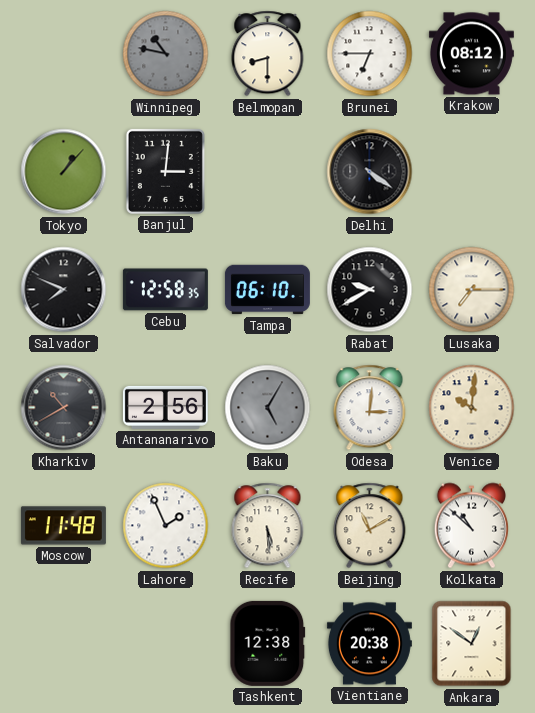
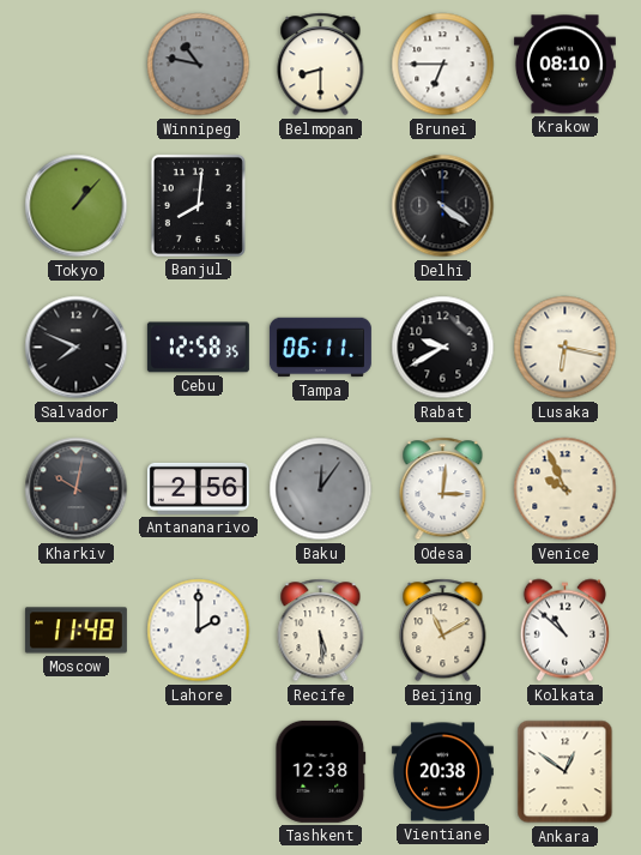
Krakow: 08:12 -> 08:10
Banjul: 3:01 -> 8:01
Tampa: 06:10 -> 06:11
Lusaka: 7:15 -> 6:17
Kharkiv: 10:40 -> 10:02
Baku: 5:05 -> 12:06
Venice: 10:01 -> 9:56
Lahore: 1:56 -> 2:00
